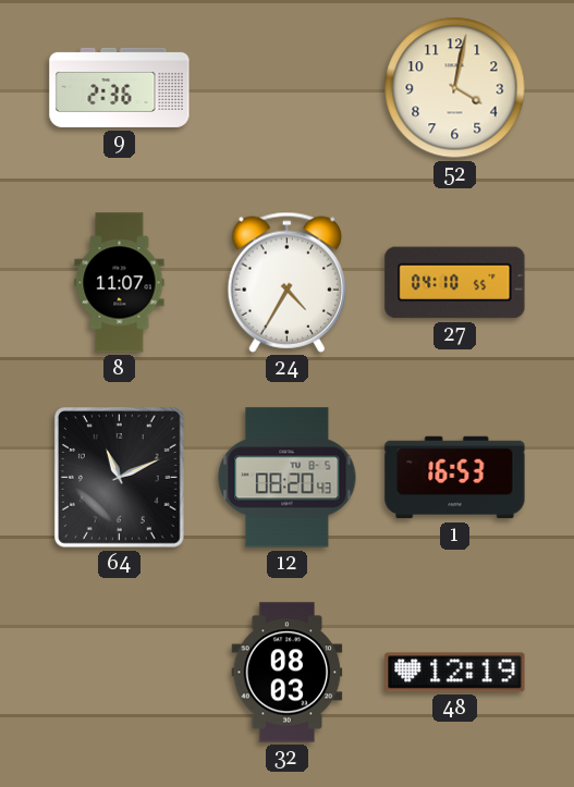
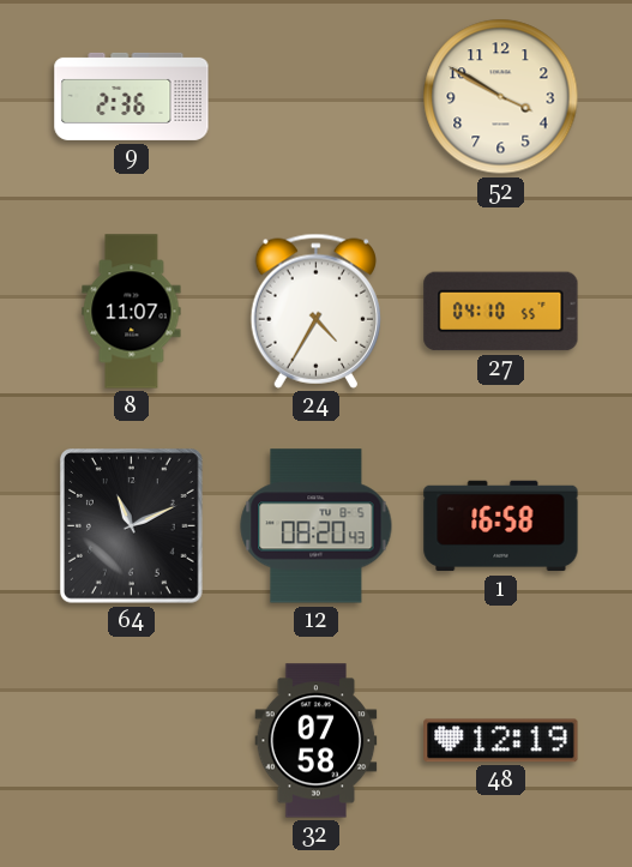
52: 4:02 -> 3:50
1: 16:53 -> 16:58
32: 08:03 -> 07:58
